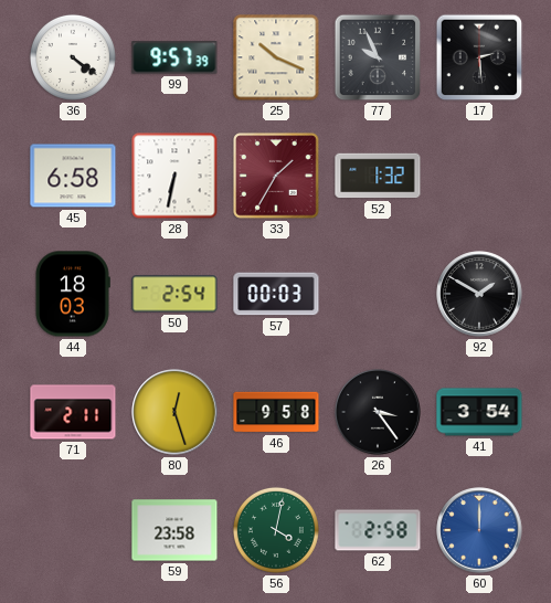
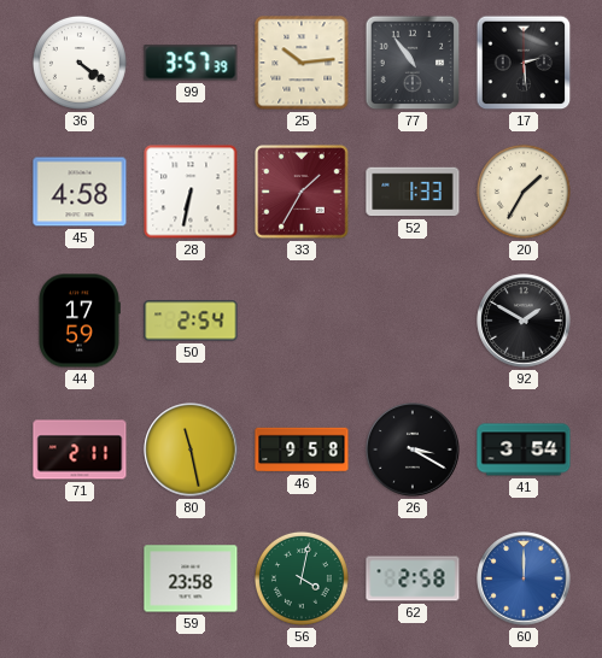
99: 9:57 -> 3:57
25: 10:19 -> 10:14
77: 9:56 -> 10:54
45: 6:58 -> 4:58
52: 1:32 -> 1:33
20: none -> 1:35
44: 18:03 -> 17:59
57: 00:03 -> none
80: 12:27 -> 11:28
26: 3:24 -> 3:20
